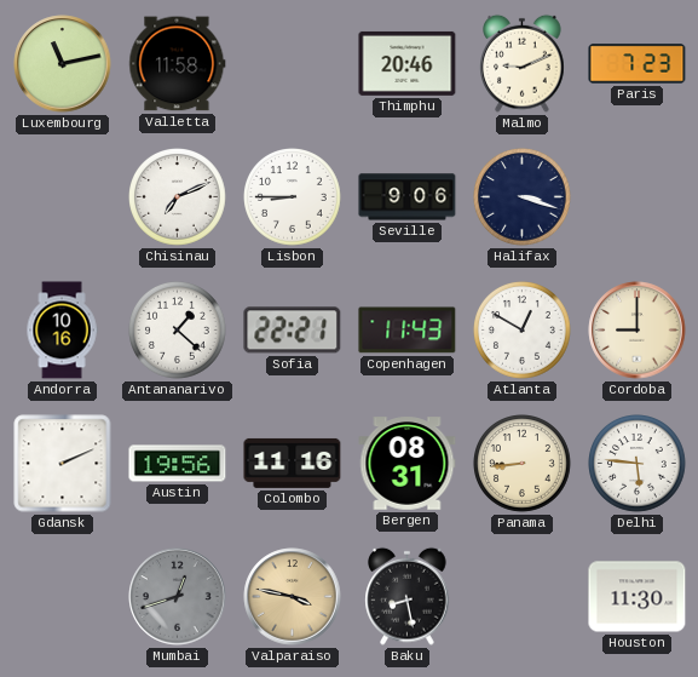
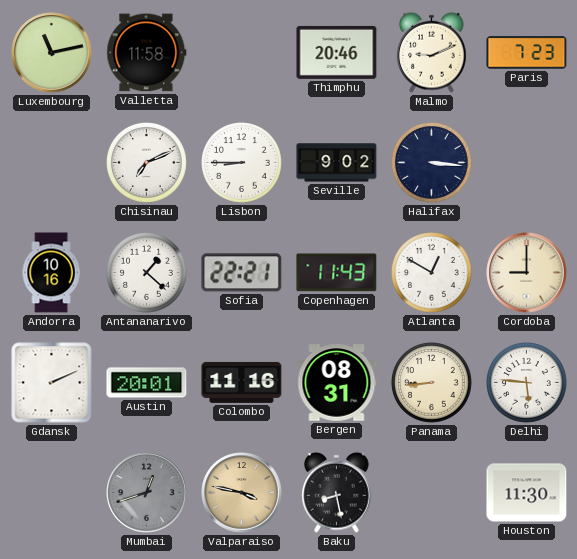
Seville: 9:06 -> 9:02
Halifax: 3:18 -> 3:16
Austin: 19:56 -> 20:01
